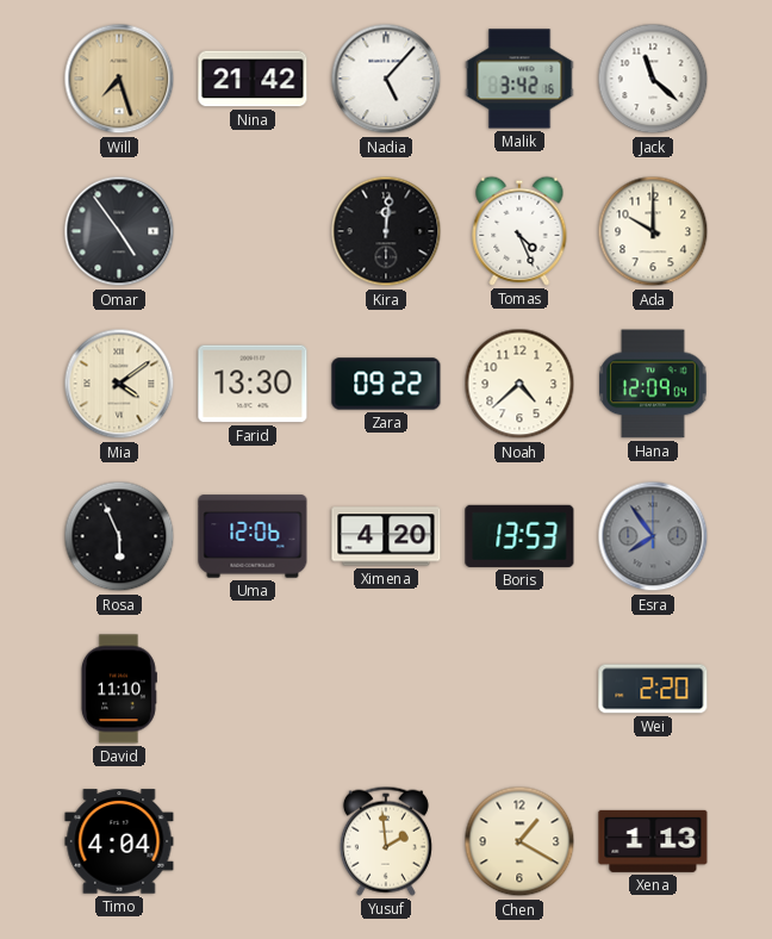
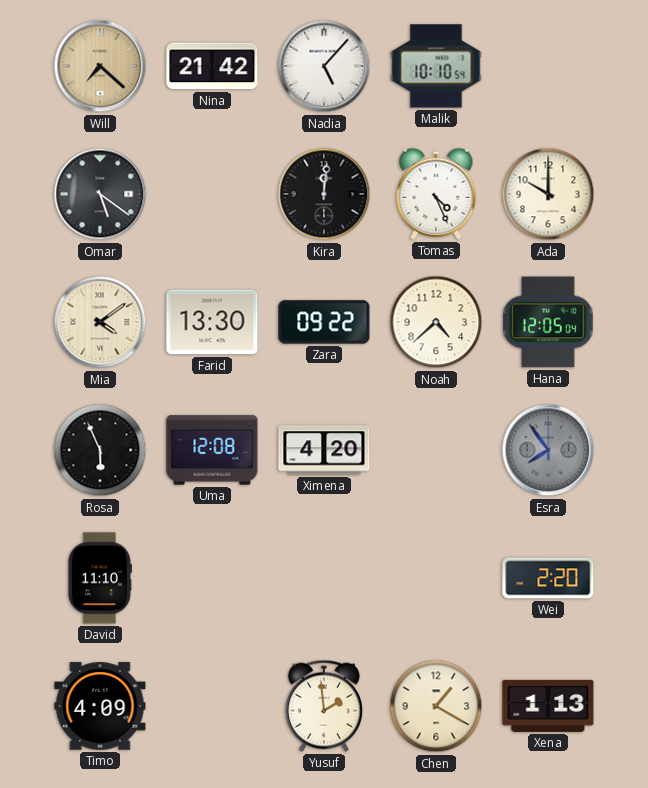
Will: 7:27 -> 7:22
Malik: 3:42 -> 10:10
Jack: 11:22 -> none
Omar: 4:54 -> 5:21
Hana: 12:09 -> 12:05
Uma: 12:06 -> 12:08
Boris: 13:53 -> none
Timo: 4:04 -> 4:09
